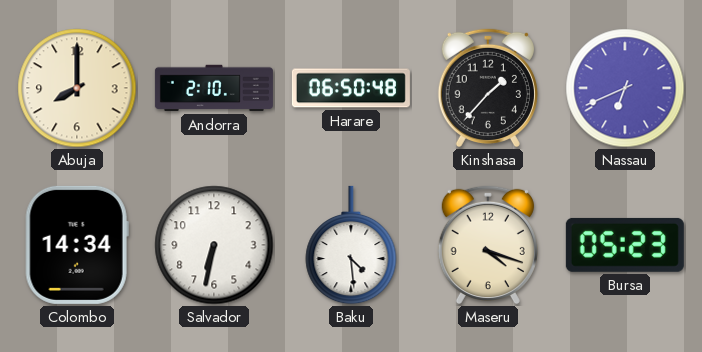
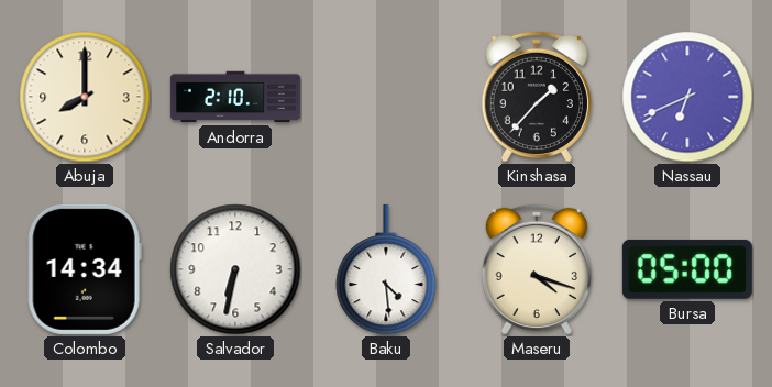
Harare: 06:50 -> none
Bursa: 05:23 -> 05:00
